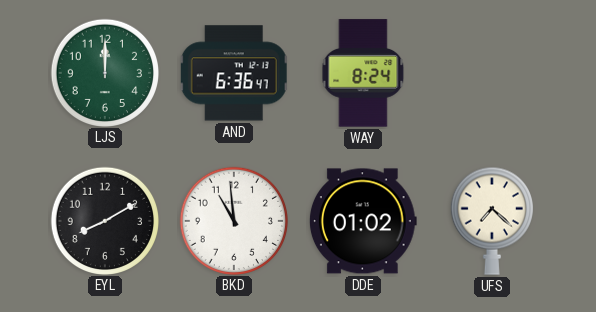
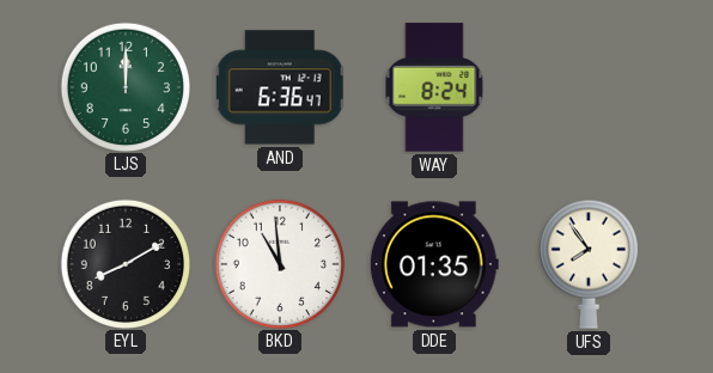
DDE: 01:02 -> 01:35
UFS: 7:22 -> 7:54
